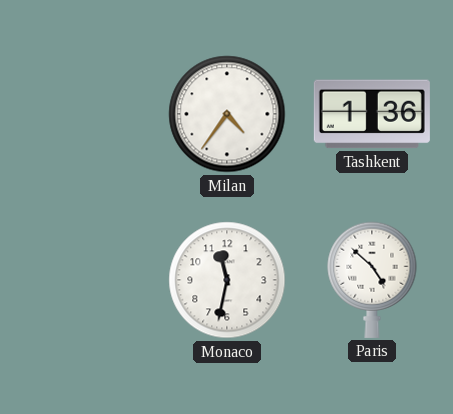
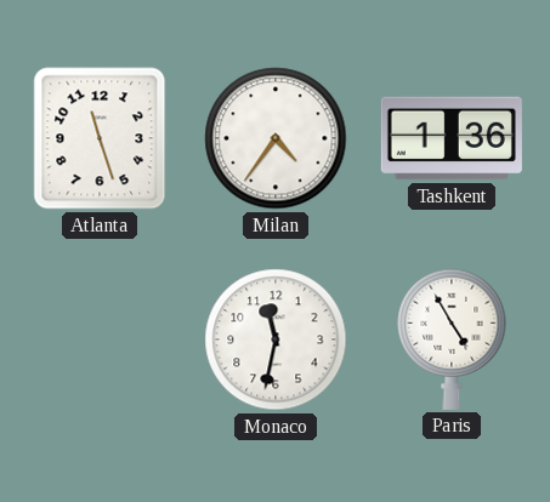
Atlanta: none -> 11:27
Paris: 4:52 -> 4:55
